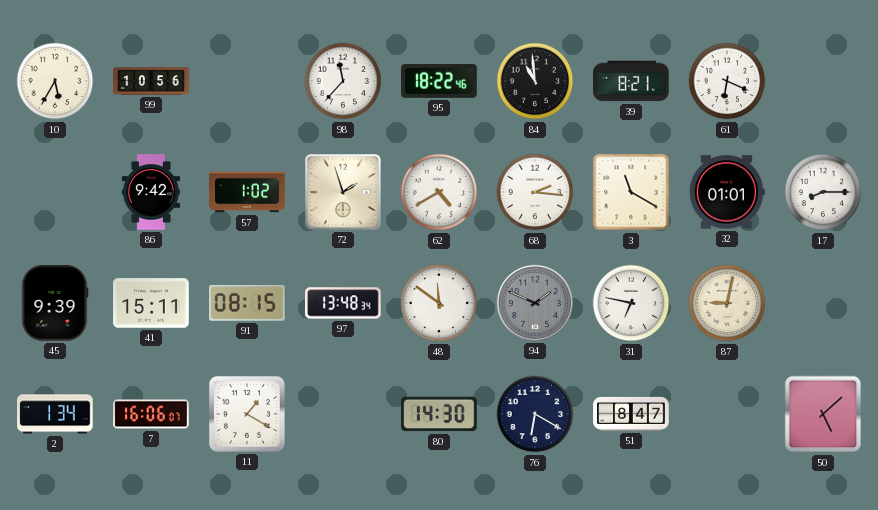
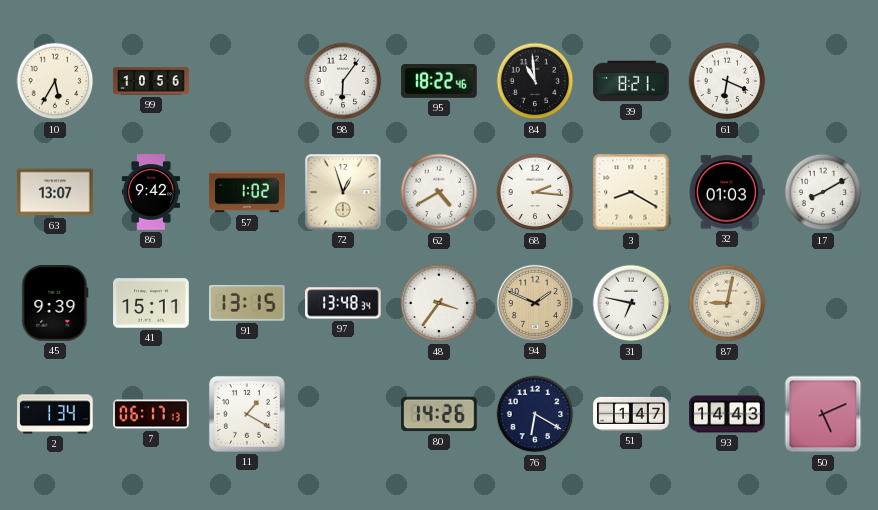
98: 11:37 -> 6:06
63: none -> 13:07
72: 1:57 -> 12:57
3: 11:20 -> 8:20
32: 01:01 -> 01:03
17: 8:15 -> 8:10
91: 08:15 -> 13:15
48: 11:51 -> 3:36
94 dial: grey -> champagne
7: 16:06 -> 06:17
80: 14:30 -> 14:26
51: 8:47 -> 1:47
93: none -> 14:43
50: 5:08 -> 5:11
